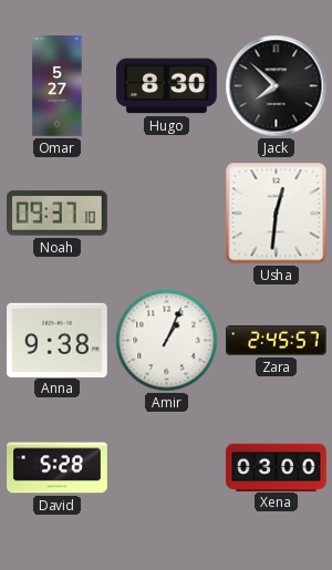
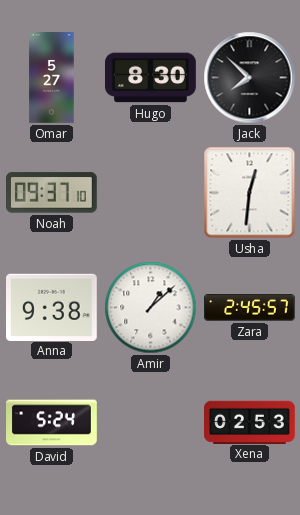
Amir: 1:04 -> 1:08
David: 5:28 -> 5:24
Xena: 03:00 -> 02:53
